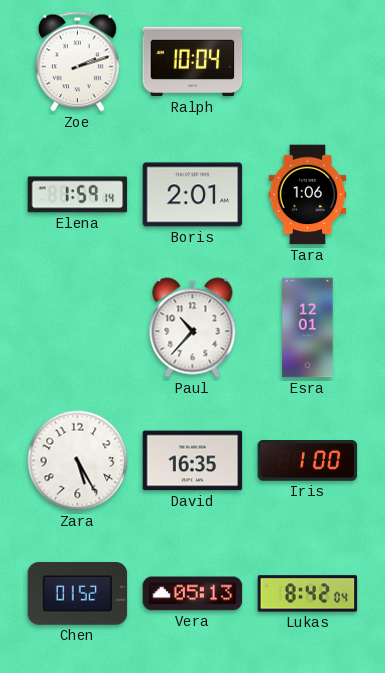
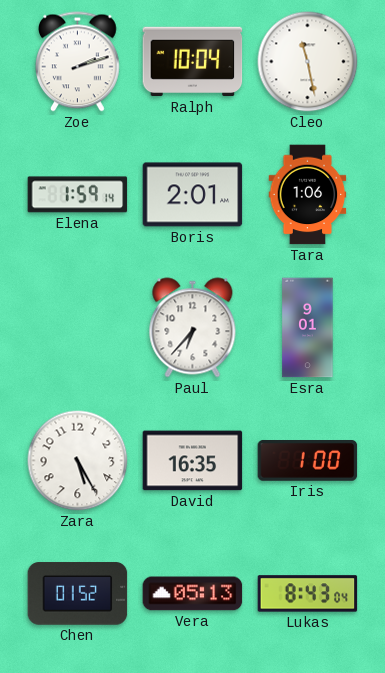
Cleo: none -> 11:28
Paul: 10:37 -> 6:37
Esra: 12:01 -> 9:01
Lukas: 8:42 -> 8:43
